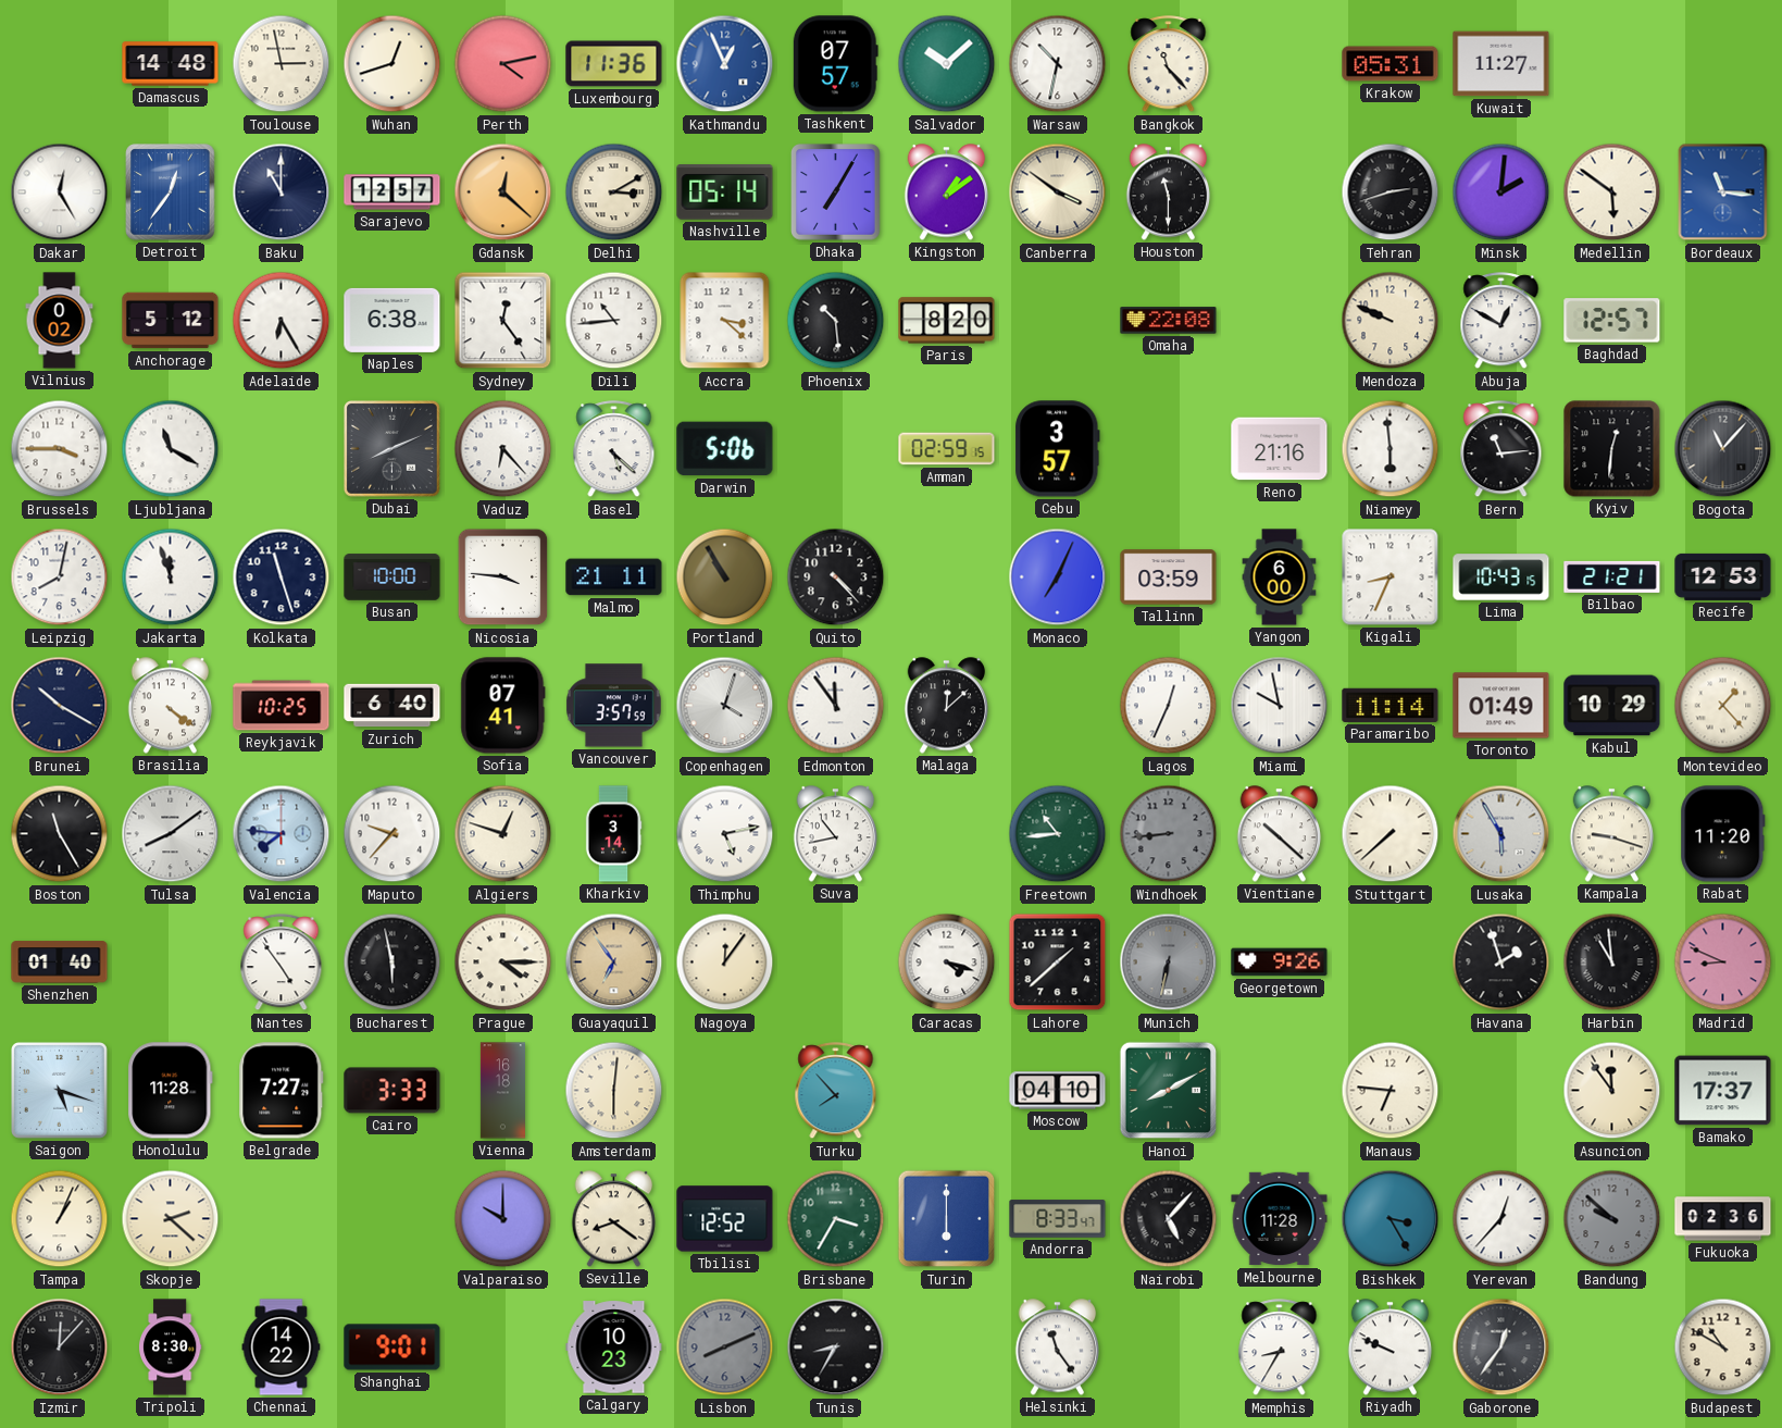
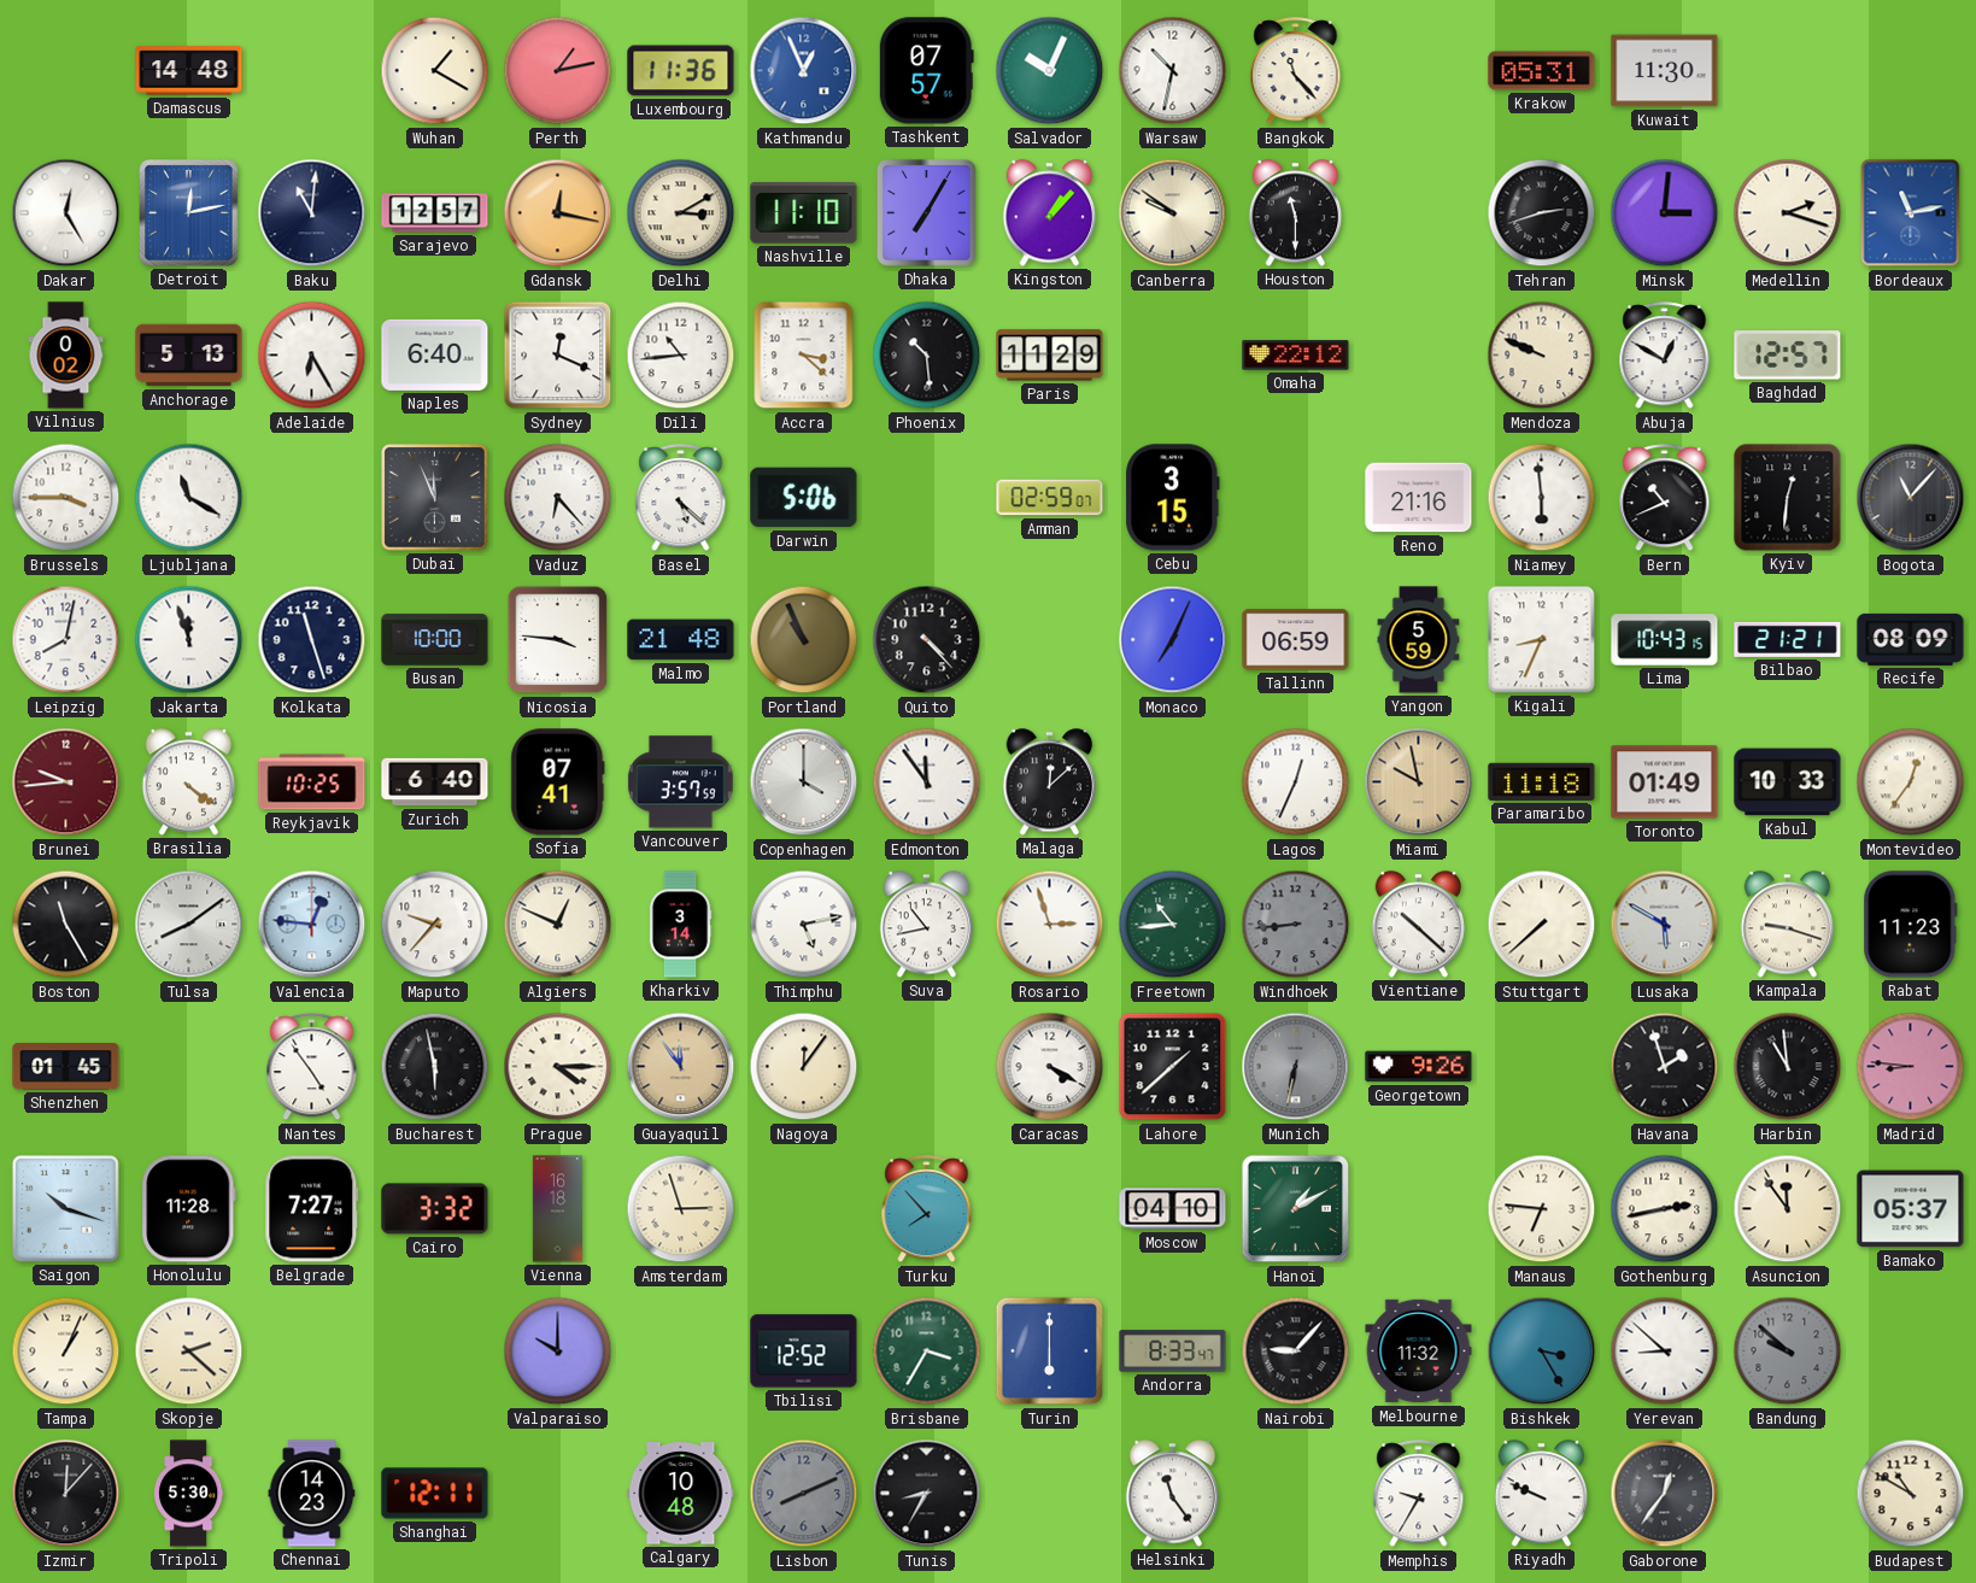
Toulouse: 2:58 -> none
Wuhan: 12:42 -> 1:20
Perth: 4:13 -> 1:13
Salvador: 10:08 -> 10:04
Kuwait: 11:27 -> 11:30
Detroit: 12:36 -> 12:13
Baku: 11:00 -> 11:01
Gdansk: 12:22 -> 12:17
Nashville: 05:14 -> 11:10
Kingston: 1:09 -> 1:07
Canberra: 3:51 -> 9:51
Minsk: 2:01 -> 3:01
Medellin: 5:51 -> 2:18
Bordeaux: 11:16 -> 11:13
Anchorage: 5:12 -> 5:13
Naples: 6:38 -> 6:40
Sydney: 12:24 -> 12:19
Paris: 8:20 -> 11:29
Omaha: 22:08 -> 22:12
Dubai: 8:11 -> 11:56
Amman: 02:59:15 -> 02:59:07
Cebu: 3:57 -> 3:15
Bern: 11:14 -> 10:41
Malmo: 21:11 -> 21:48
Portland: 10:55 -> 10:56
Tallinn: 03:59 -> 06:59
Yangon: 6:00 -> 5:59
Recife: 12:53 -> 08:09
Brunei: 10:20 -> 9:44
Brunei dial: navy -> burgundy
Copenhagen: 4:03 -> 4:00
Miami dial: white -> champagne
Paramaribo: 11:14 -> 11:18
Kabul: 10:29 -> 10:33
Montevideo: 1:23 -> 12:36
Valencia: 7:46 -> 12:46
Algiers: 12:48 -> 12:49
Rosario: none -> 2:57
Lusaka: 5:55 -> 5:50
Rabat: 11:20 -> 11:23
Shenzhen: 01:40 -> 01:45
Guayaquil: 6:54 -> 11:54
Caracas: 4:18 -> 4:20
Madrid: 8:49 -> 8:46
Saigon: 5:18 -> 10:18
Cairo: 3:33 -> 3:32
Amsterdam: 6:01 -> 2:57
Hanoi: 8:10 -> 1:10
Gothenburg: none -> 2:43
Bamako: 17:37 -> 05:37
Seville: 8:21 -> none
Nairobi: 5:07 -> 9:07
Melbourne: 11:28 -> 11:32
Yerevan: 12:37 -> 8:52
Fukuoka: 02:36 -> none
Tripoli: 8:30 -> 5:30
Chennai: 14:22 -> 14:23
Shanghai: 9:01 -> 12:11
Calgary: 10:23 -> 10:48
Memphis: 8:35 -> 9:35
